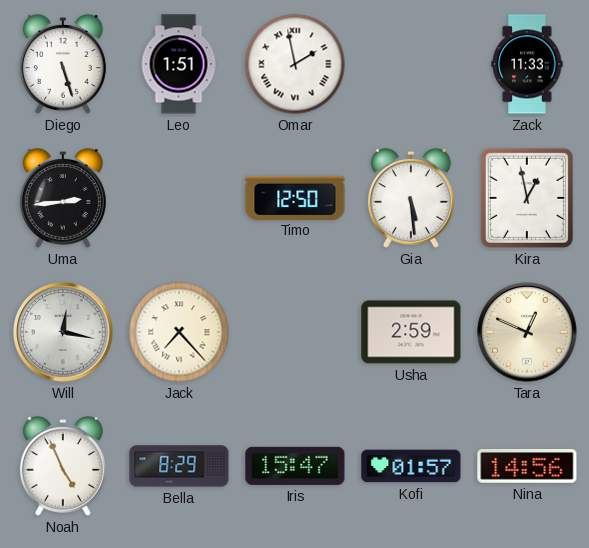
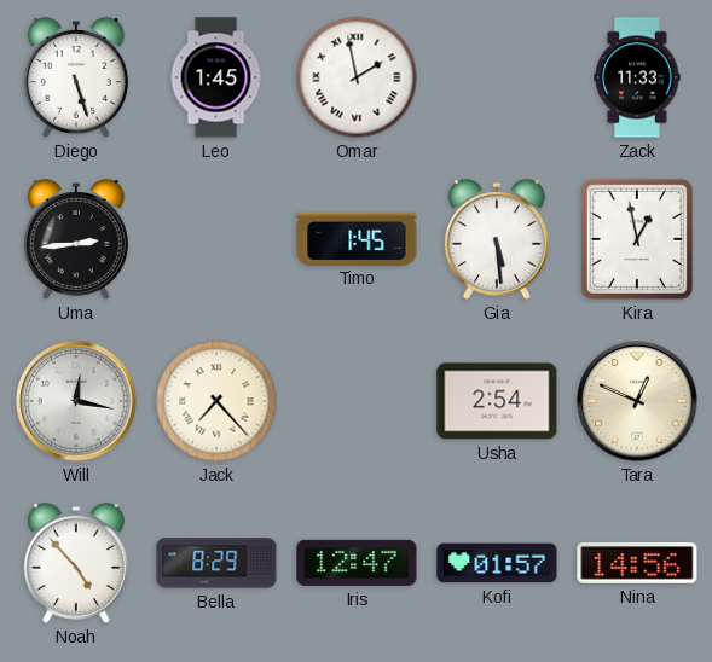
Leo: 1:51 -> 1:45
Timo: 12:50 -> 1:45
Usha: 2:59 -> 2:54
Noah: 4:56 -> 4:53
Iris: 15:47 -> 12:47
